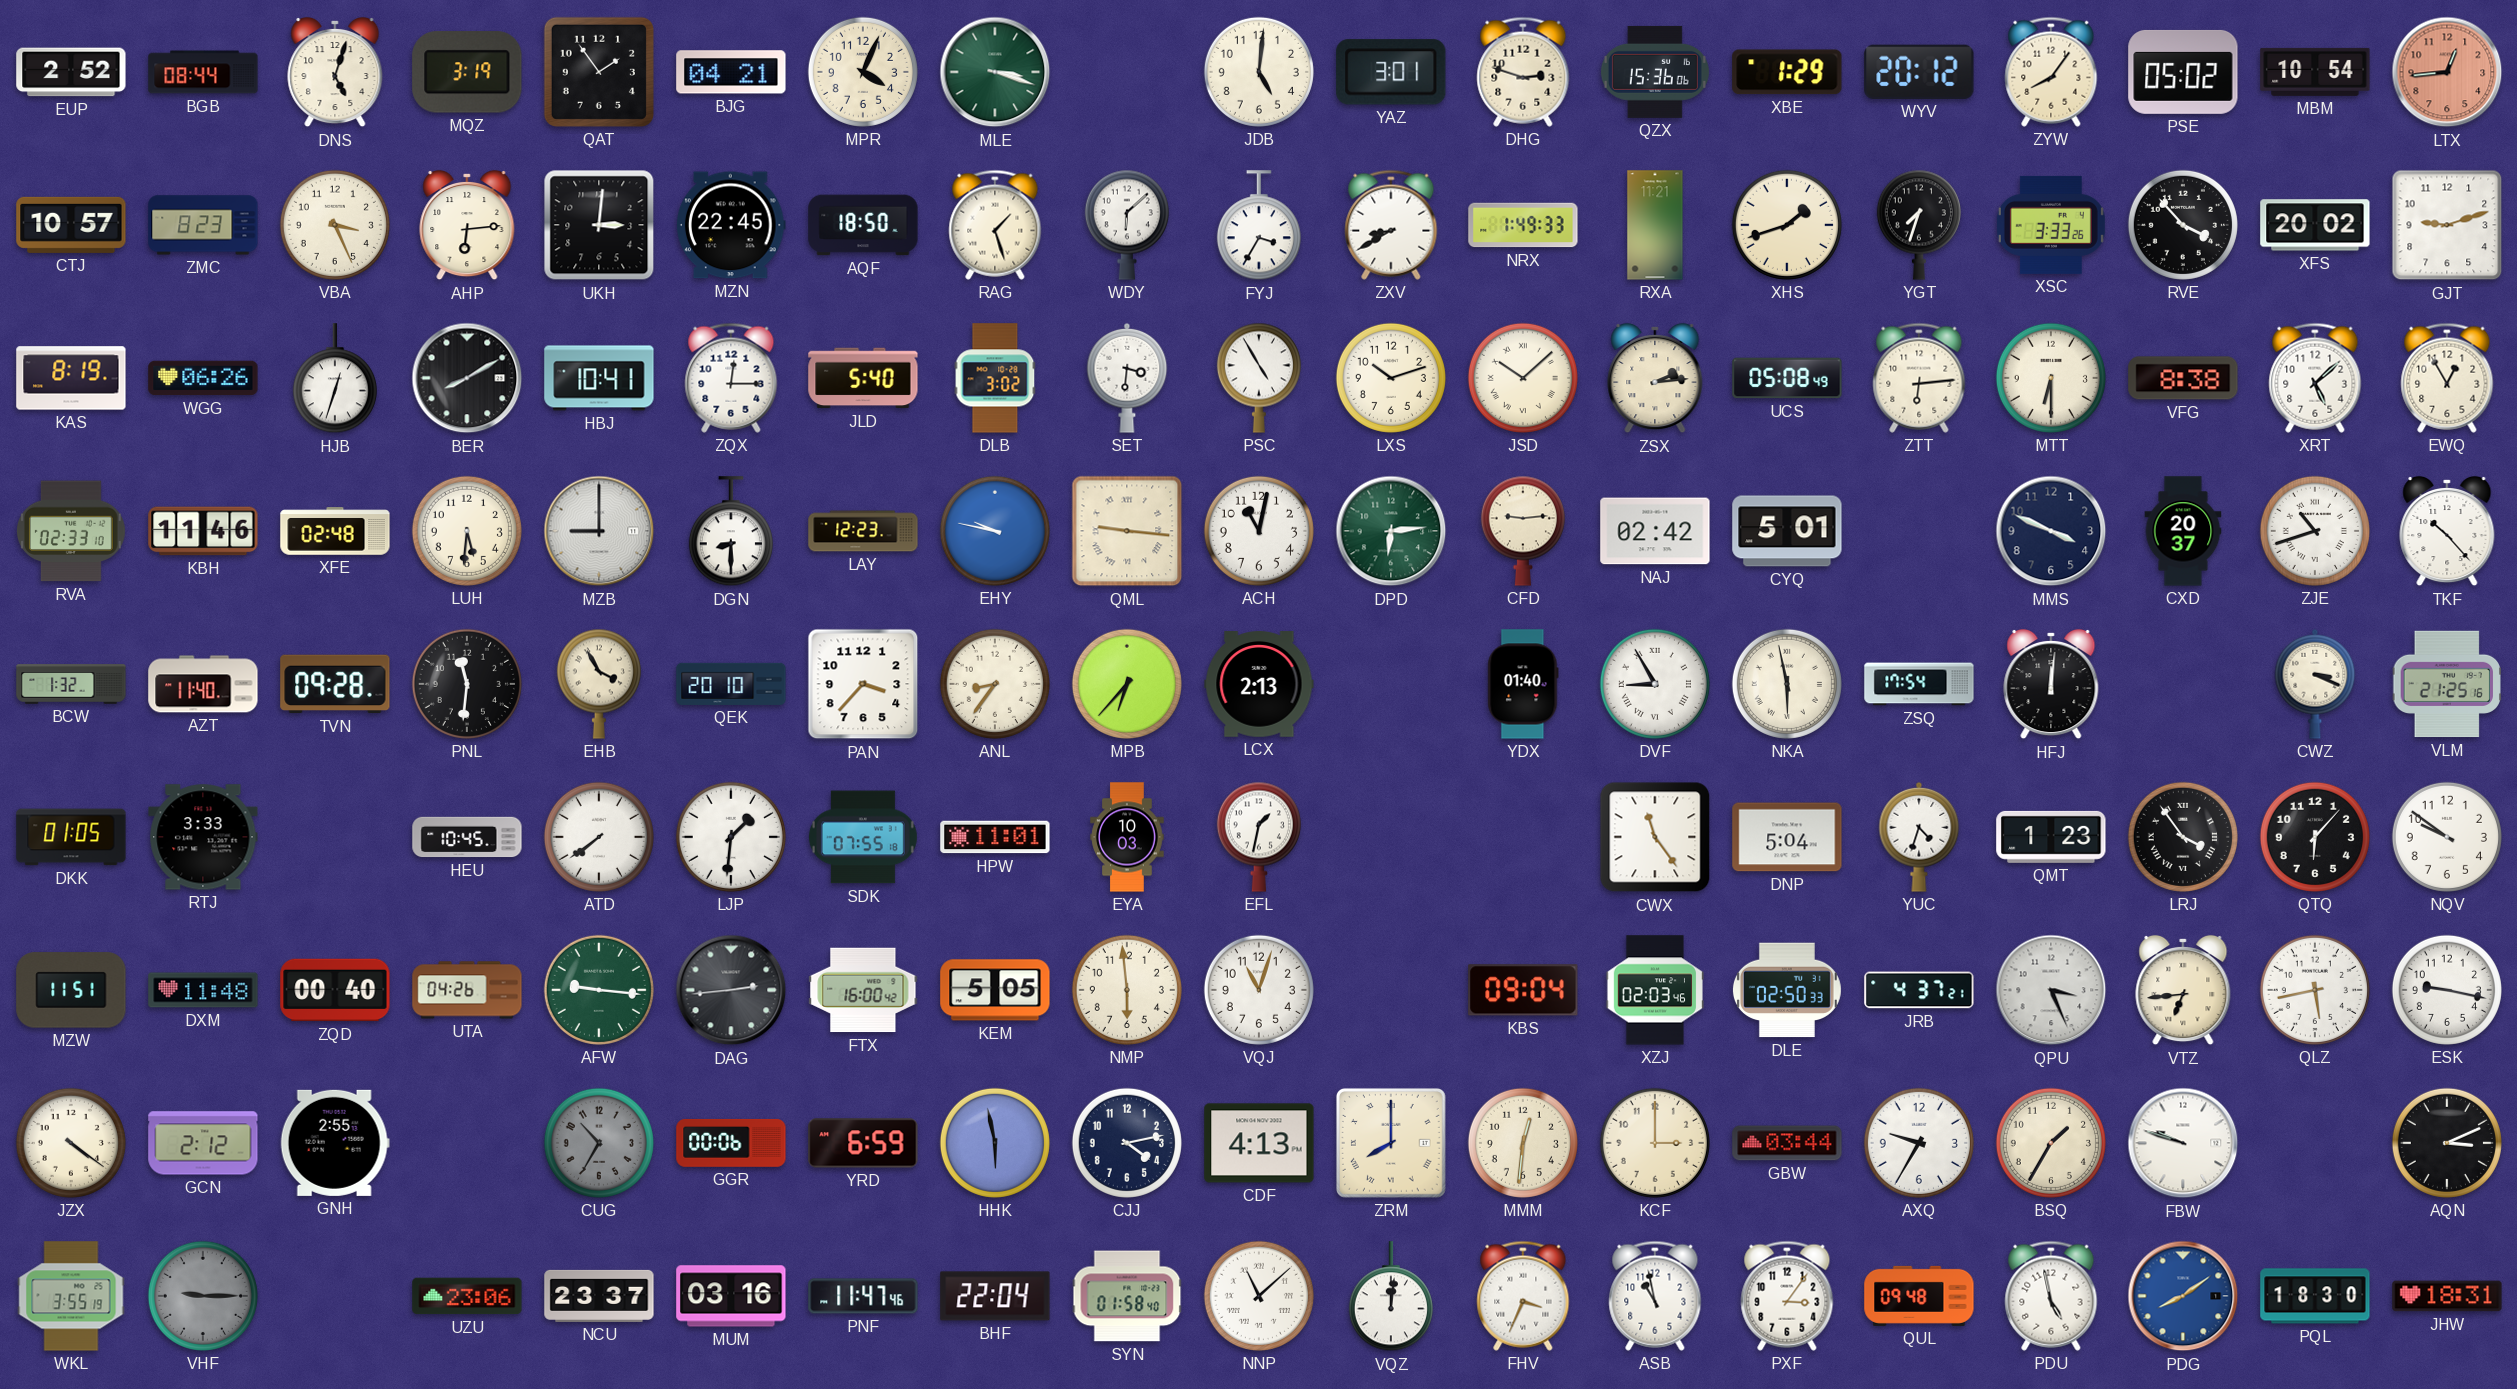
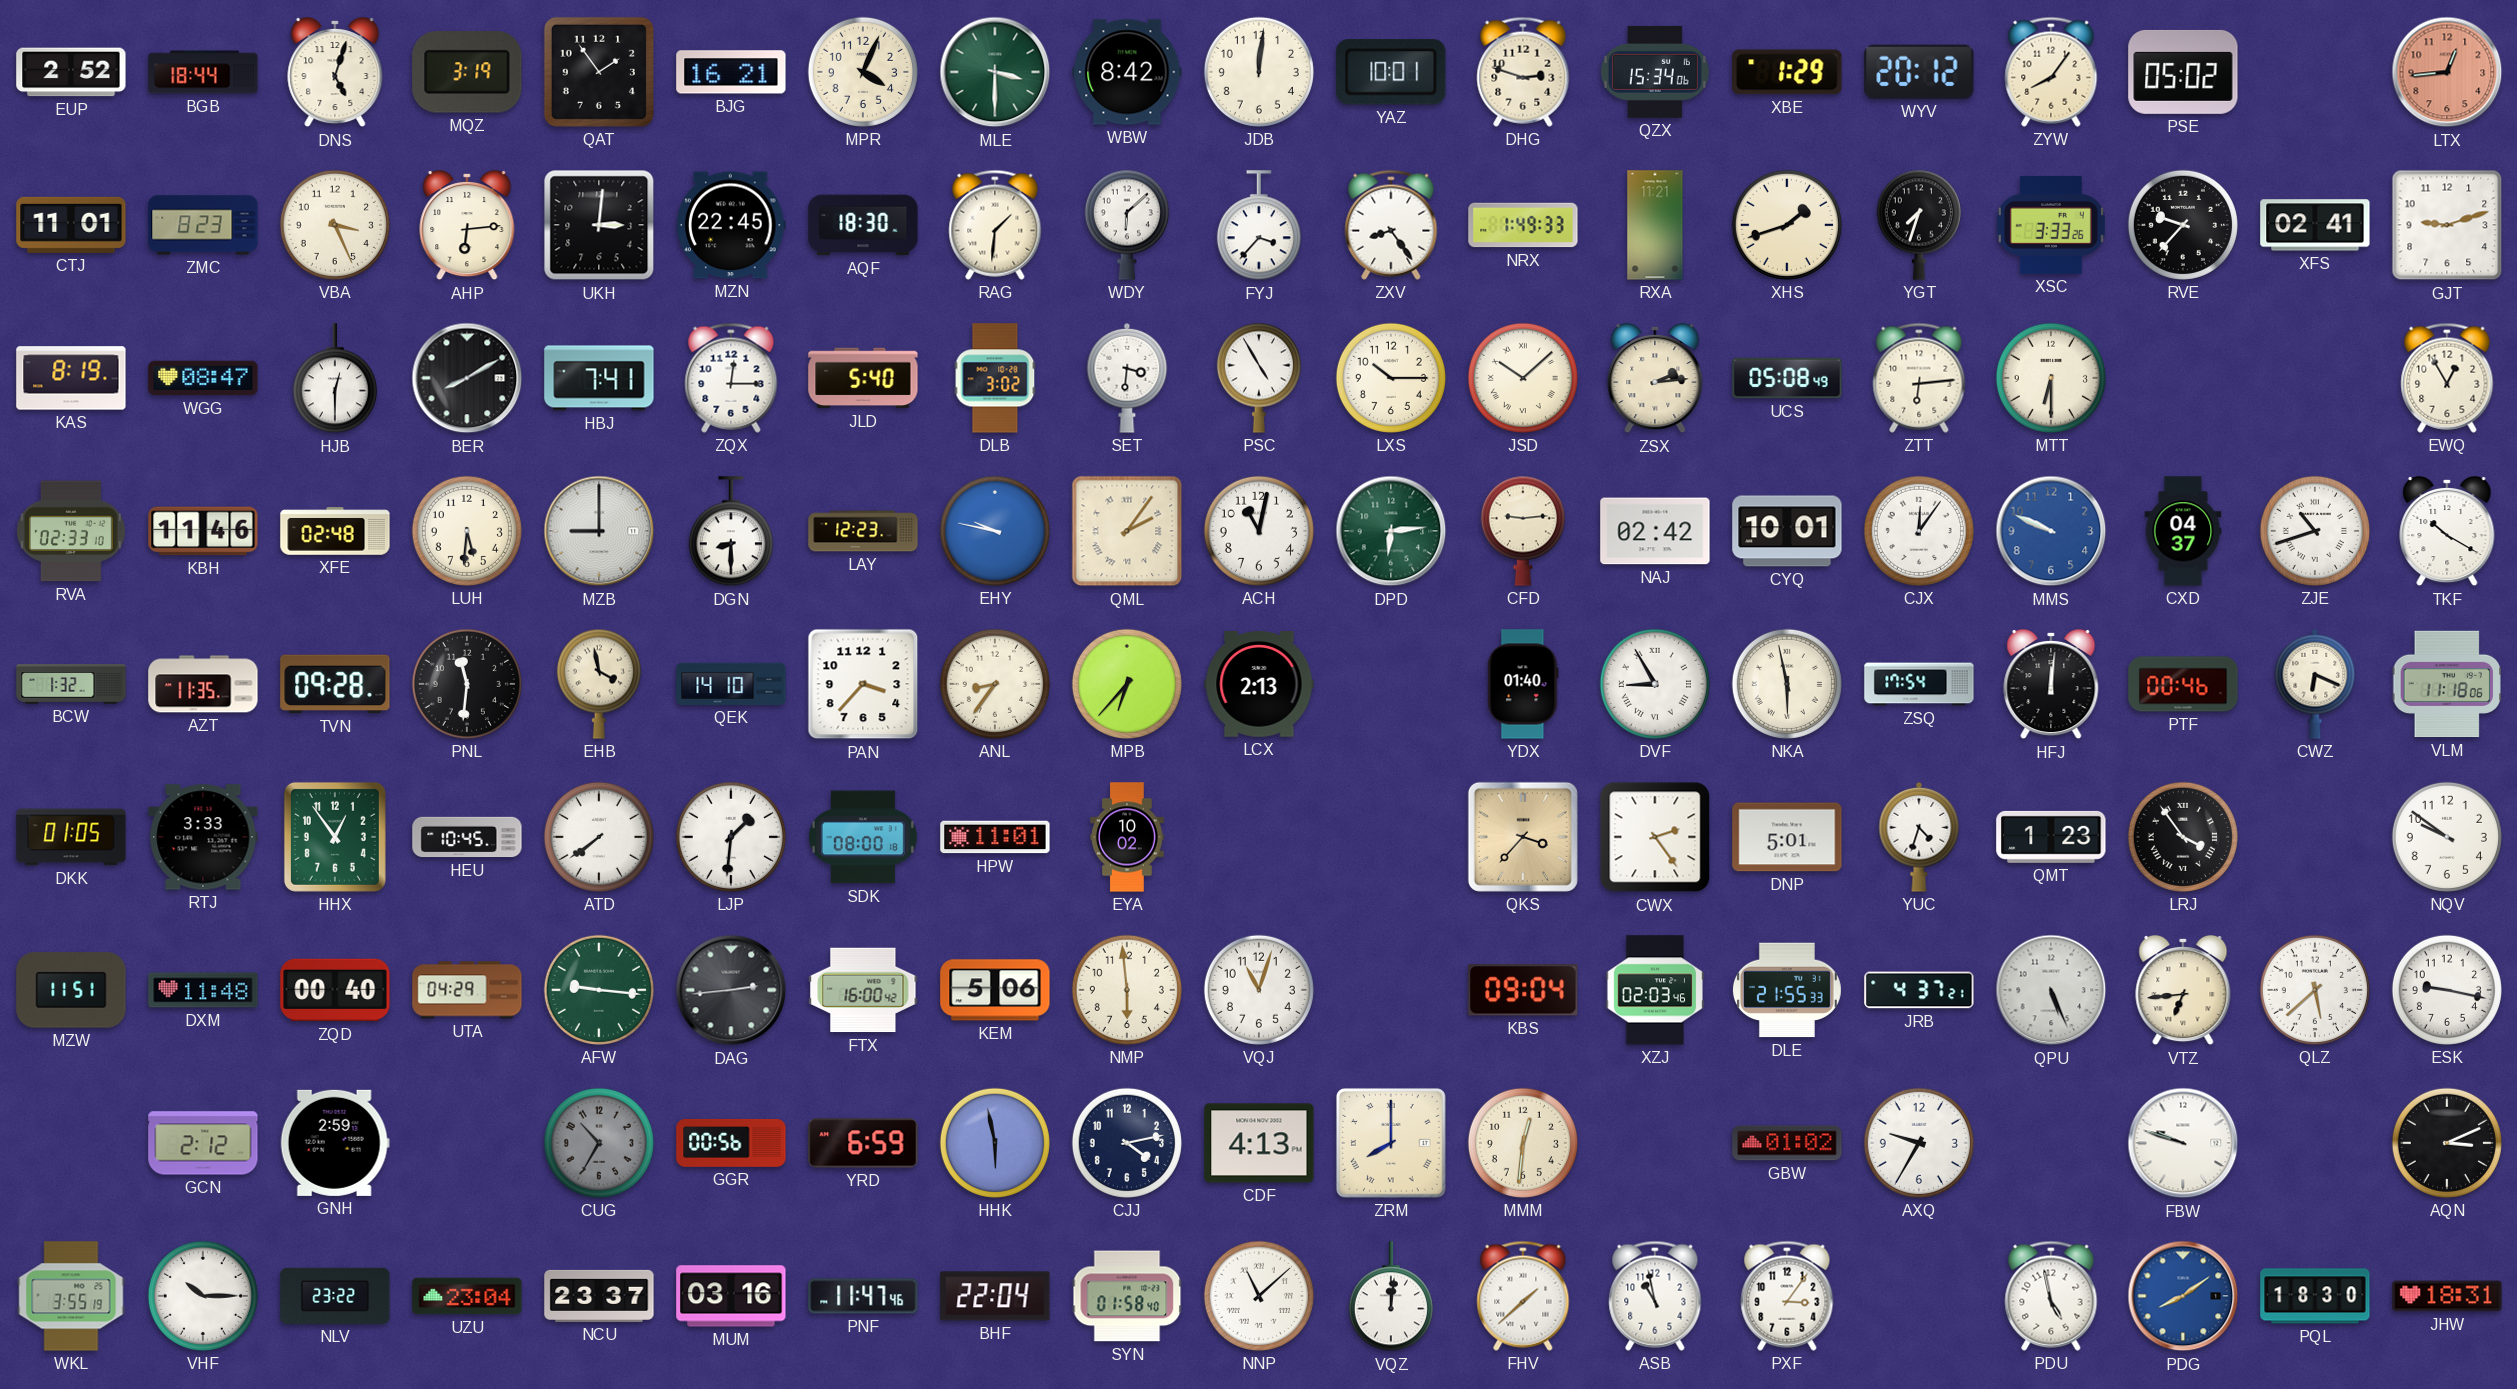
BGB: 08:44 -> 18:44
BJG: 04:21 -> 16:21
MLE: 3:18 -> 3:30
WBW: none -> 8:42
JDB: 5:01 -> 12:01
YAZ: 3:01 -> 10:01
QZX: 15:36 -> 15:34
MBM: 10:54 -> none
CTJ: 10:57 -> 11:01
AQF: 18:50 -> 18:30
RAG: 1:27 -> 1:31
FYJ: 3:35 -> 3:37
ZXV: 8:40 -> 8:24
RVE: 3:53 -> 9:37
XFS: 20:02 -> 02:41
WGG: 06:26 -> 08:47
HJB: 12:33 -> 12:30
HBJ: 10:41 -> 7:41
LXS: 10:12 -> 10:15
VFG: 8:38 -> none
XRT: 5:08 -> none
QML: 9:16 -> 2:06
CYQ: 5:01 -> 10:01
CJX: none -> 12:06
MMS: 3:49 -> 9:49
MMS dial: navy -> blue
CXD: 20:37 -> 04:37
TKF: 10:23 -> 10:20
AZT: 11:40 -> 11:35
EHB: 3:55 -> 3:58
QEK: 20:10 -> 14:10
PTF: none -> 00:46
CWZ: 3:19 -> 6:19
VLM: 21:25 -> 11:18
HHX: none -> 12:54
SDK: 07:55 -> 08:00
EYA: 10:03 -> 10:02
EFL: 1:32 -> none
QKS: none -> 3:37
CWX: 11:24 -> 2:24
DNP: 5:04 -> 5:01
QTQ: 6:07 -> none
UTA: 04:26 -> 04:29
KEM: 5:05 -> 5:06
DLE: 02:50 -> 21:55
QPU: 3:26 -> 5:26
QLZ: 5:43 -> 5:38
JZX: 4:21 -> none
GNH: 2:55 -> 2:59
GGR: 00:06 -> 00:56
KCF: 3:00 -> none
GBW: 03:44 -> 01:02
BSQ: 1:35 -> none
VHF: 9:15 -> 10:15
VHF dial: grey -> white
NLV: none -> 23:22
UZU: 23:06 -> 23:04
FHV: 3:34 -> 1:38
QUL: 09:48 -> none
